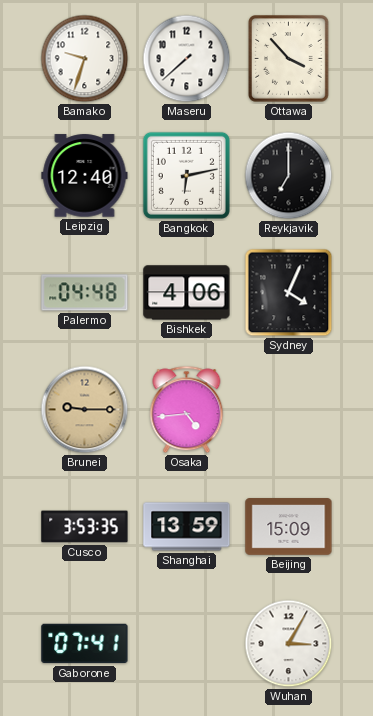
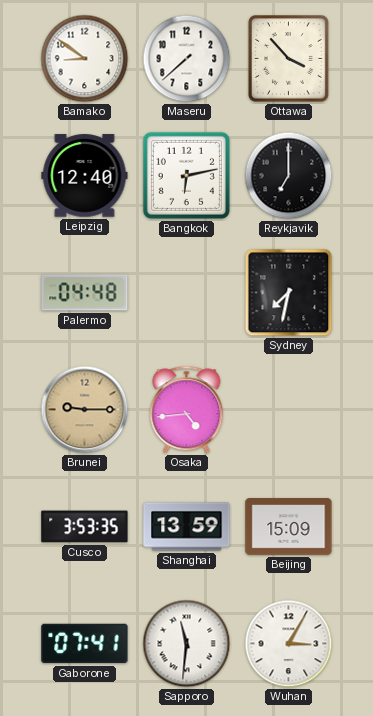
Bamako: 9:33 -> 8:51
Bishkek: 4:06 -> none
Sydney: 4:04 -> 7:32
Sapporo: none -> 11:31
